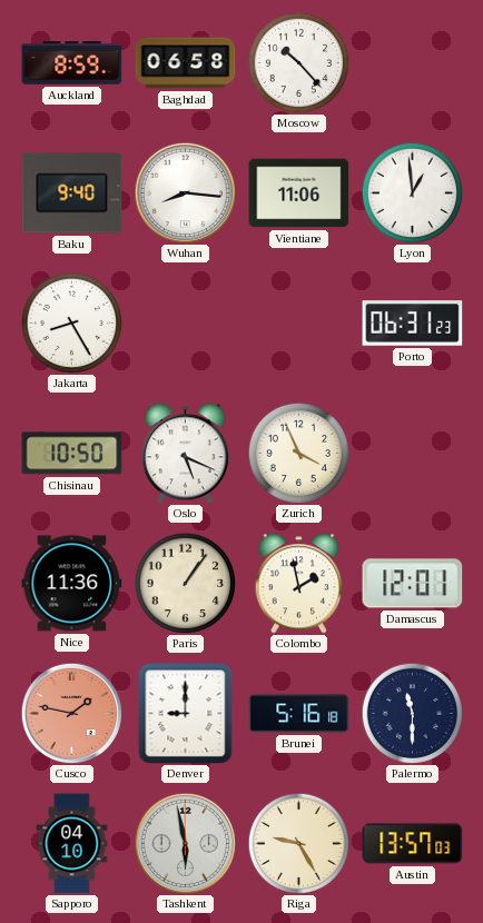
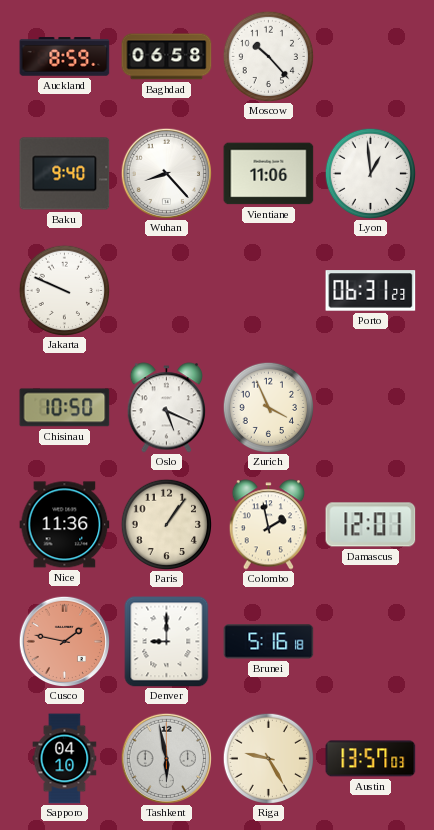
Wuhan: 8:16 -> 8:23
Jakarta: 8:25 -> 9:49
Palermo: 11:30 -> none
